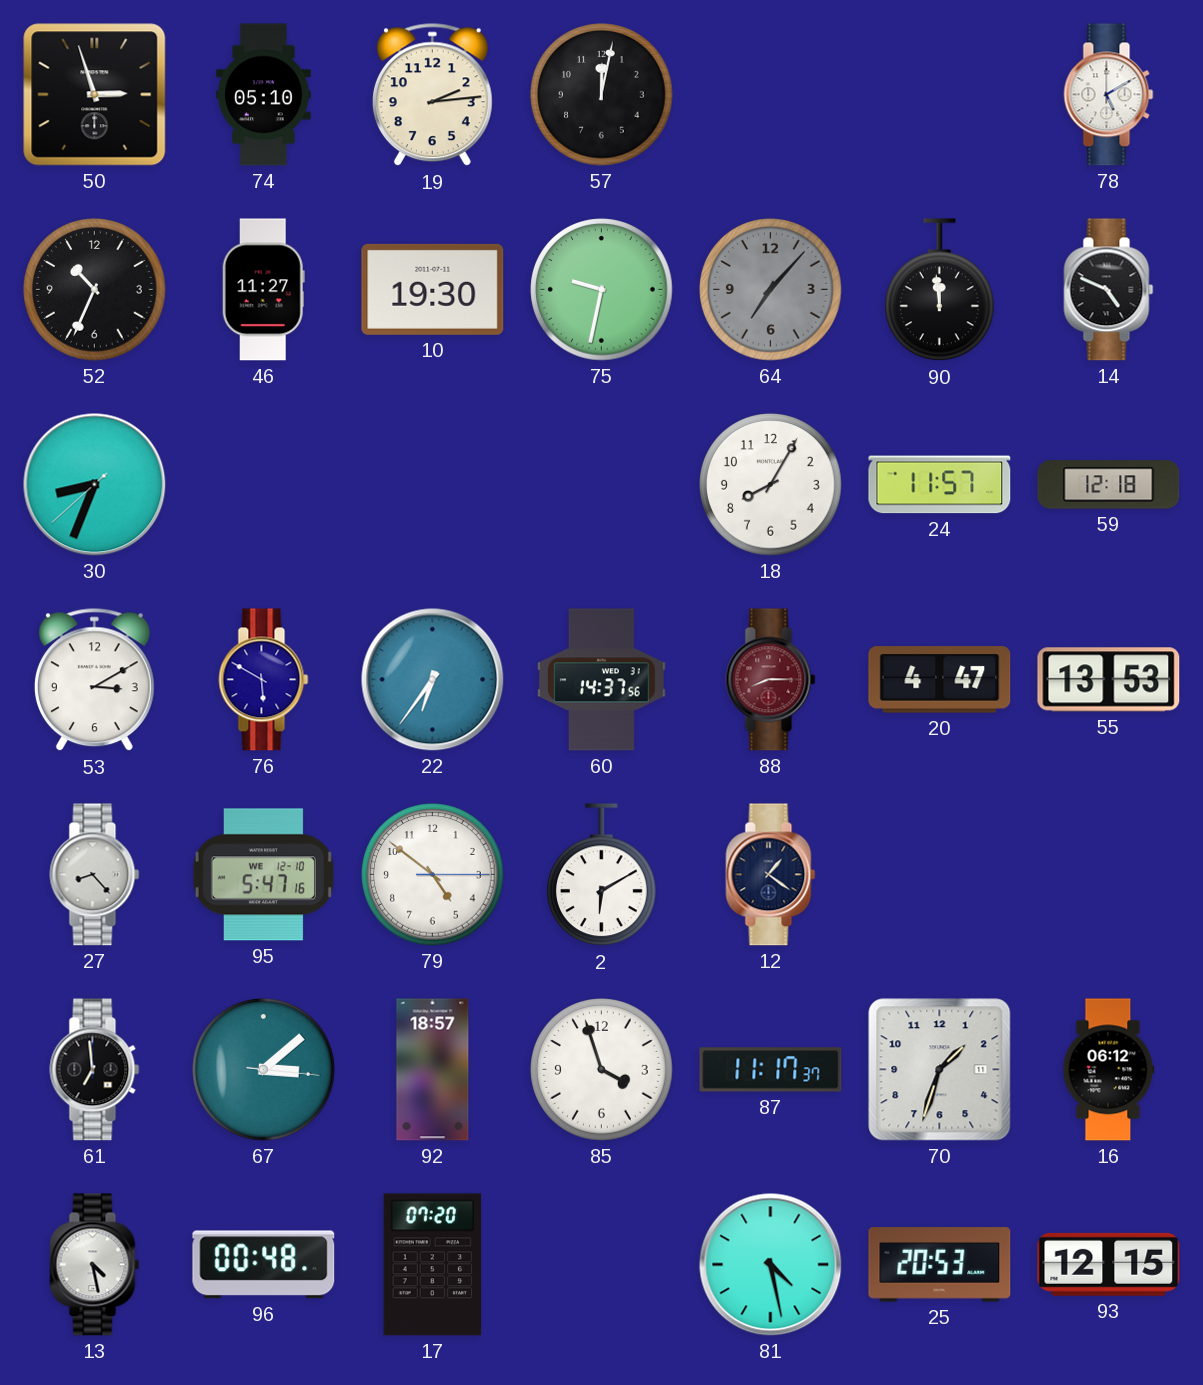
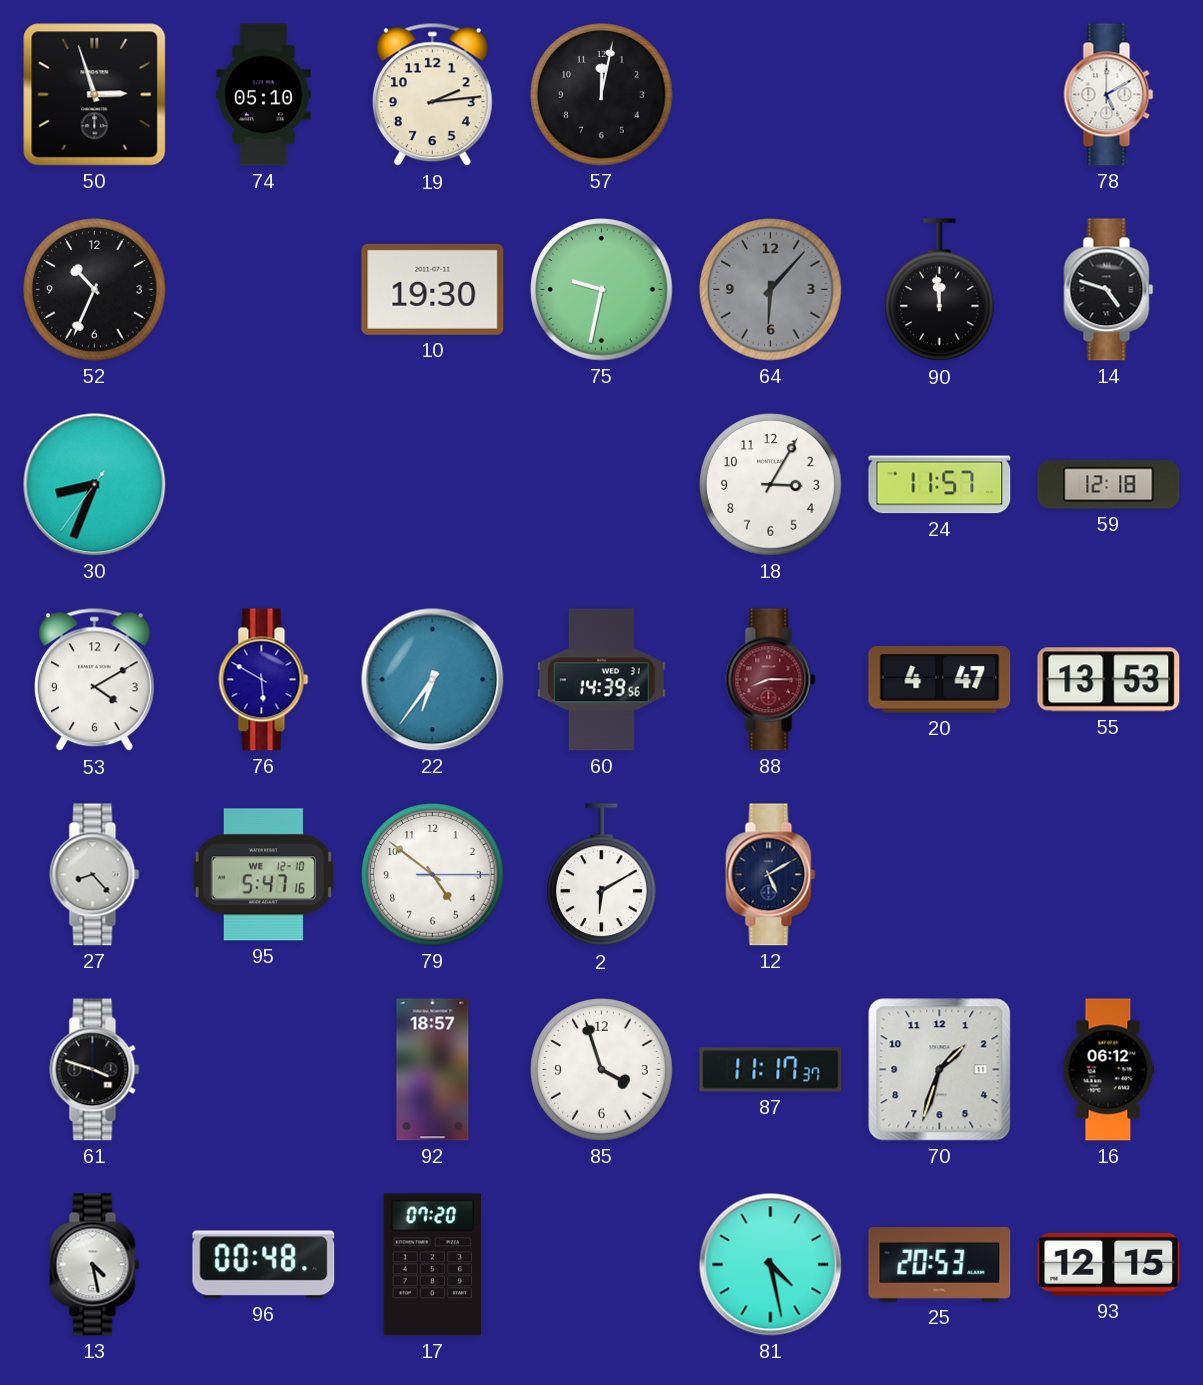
46: 11:27 -> none
64: 7:07 -> 6:07
14: 4:49 -> 4:48
30: 8:33:38 -> 8:33:36
18: 8:05 -> 3:05
53: 3:10 -> 4:10
60: 14:37 -> 14:39
12: 1:21 -> 5:10
61: 6:59 -> 3:48
67: 3:08 -> none
